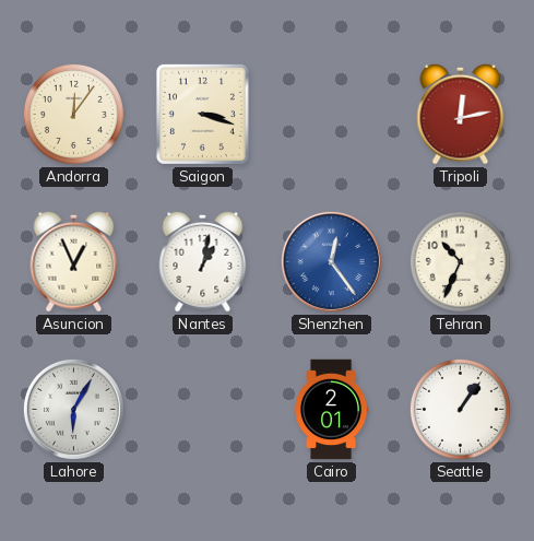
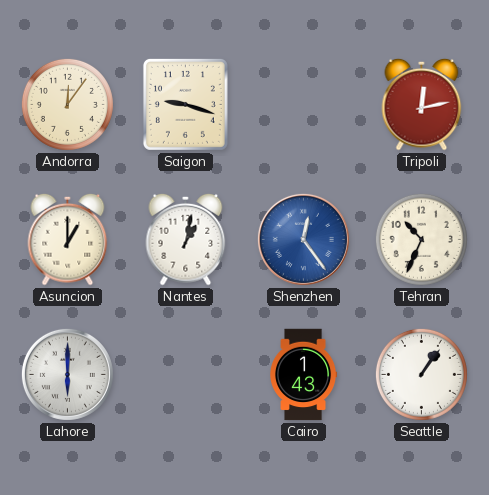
Saigon: 3:18 -> 9:18
Asuncion: 12:56 -> 1:00
Lahore: 6:05 -> 6:00
Cairo: 2:01 -> 1:43
